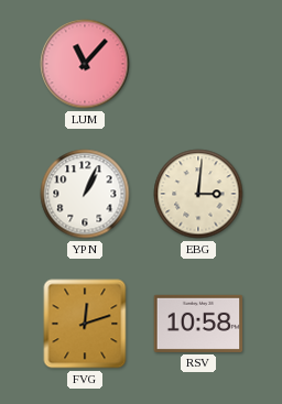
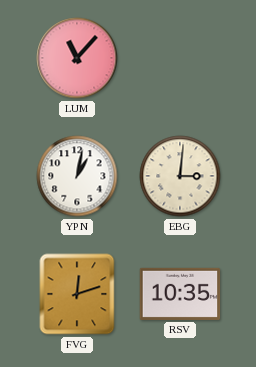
YPN: 1:04 -> 1:02
RSV: 10:58 -> 10:35
